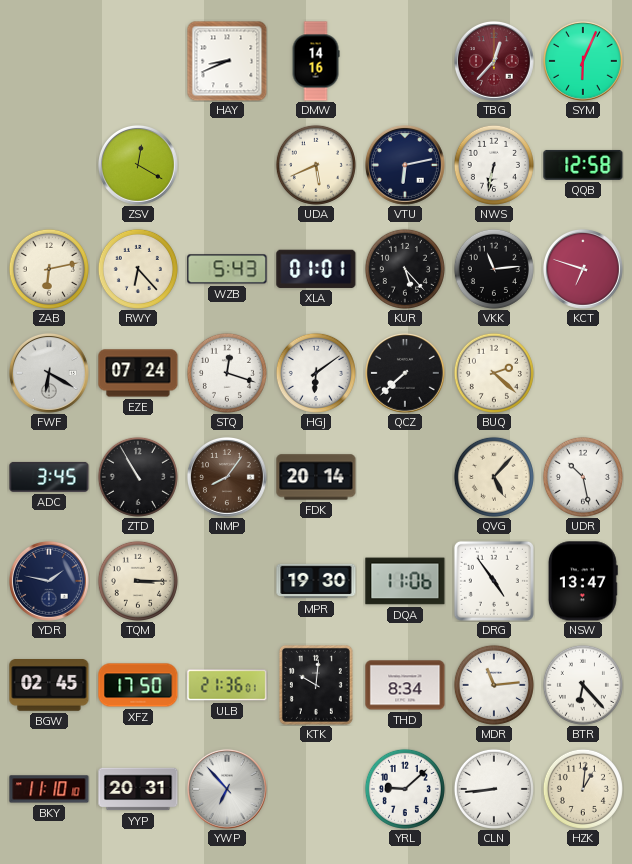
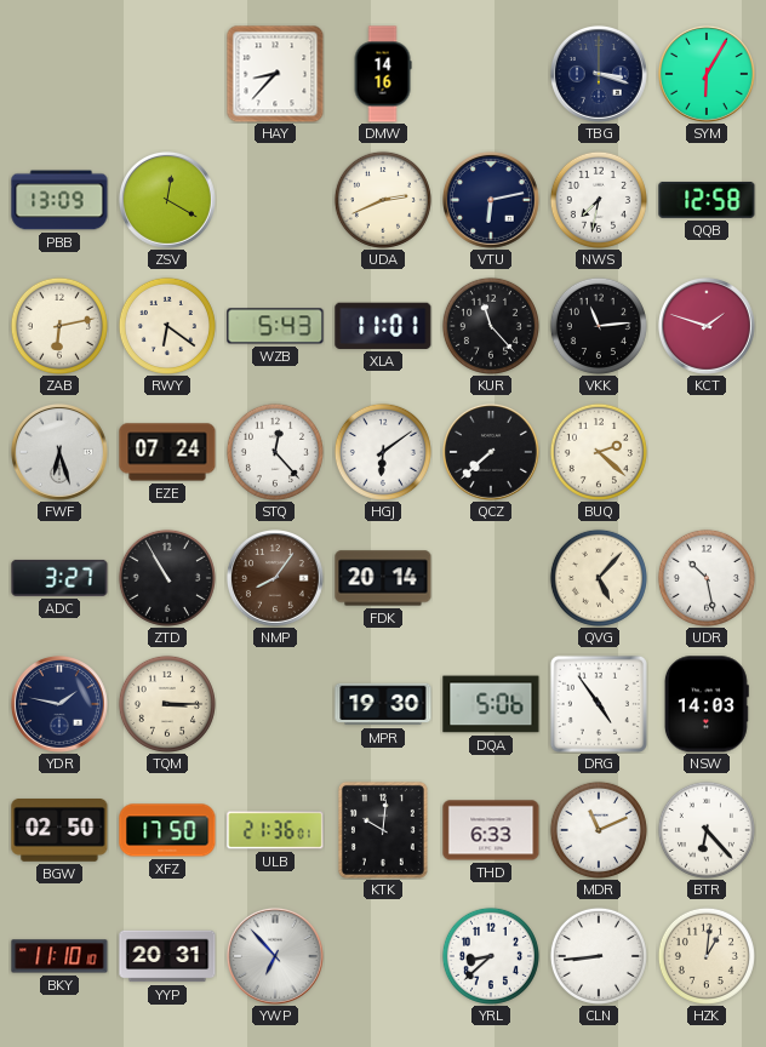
HAY: 8:41 -> 8:37
TBG: 12:37 -> 3:18
TBG dial: burgundy -> navy
SYM: 6:04 -> 6:05
PBB: none -> 13:09
UDA: 5:41 -> 2:41
NWS: 6:32 -> 7:32
RWY: 6:23 -> 6:21
XLA: 01:01 -> 11:01
KUR: 5:23 -> 11:23
KCT: 6:48 -> 1:48
FWF: 6:20 -> 6:27
STQ: 12:18 -> 12:23
ADC: 3:45 -> 3:27
DQA: 11:06 -> 5:06
NSW: 13:47 -> 14:03
BGW: 02:45 -> 02:50
THD: 8:34 -> 6:33
MDR: 11:14 -> 11:11
YRL: 9:08 -> 8:38
